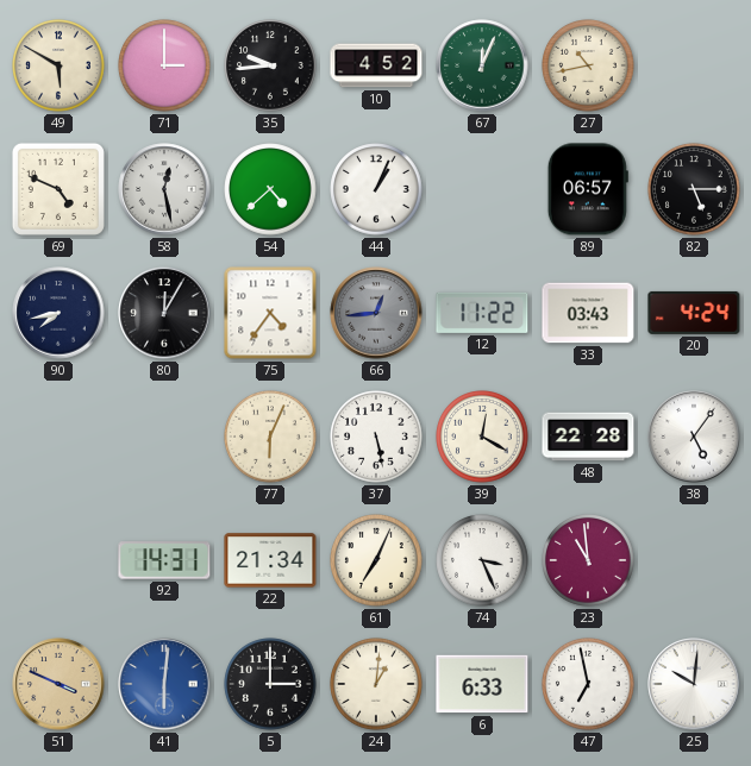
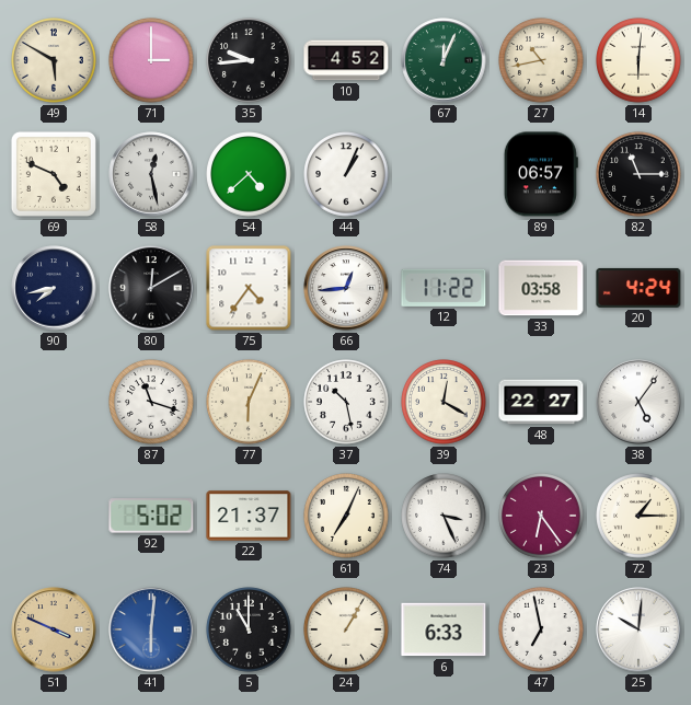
14: none -> 6:01
82: 5:15 -> 11:15
80: 12:05 -> 12:10
66 dial: grey -> white
33: 03:43 -> 03:58
87: none -> 11:18
37: 5:28 -> 10:28
48: 22:28 -> 22:27
92: 14:31 -> 5:02
22: 21:34 -> 21:37
23: 10:59 -> 6:24
72: none -> 1:15
5: 3:00 -> 11:00
24: 1:01 -> 1:05
